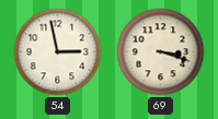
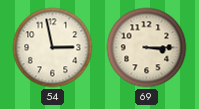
69: 3:18 -> 3:15
